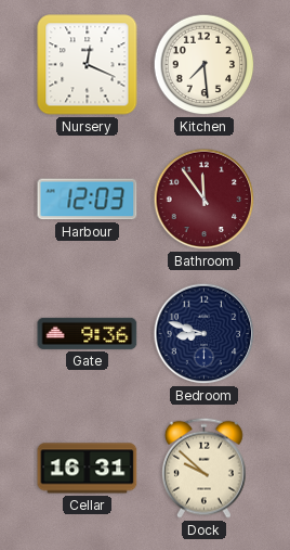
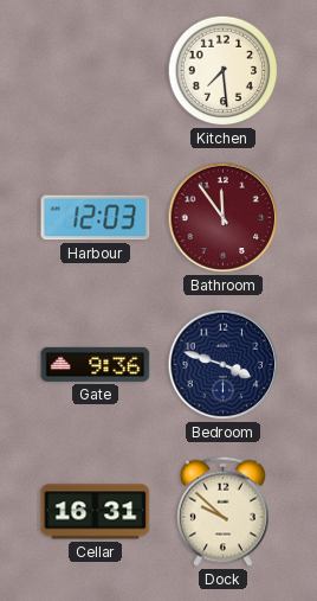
Nursery: 12:19 -> none
Bedroom: 8:48 -> 3:48
